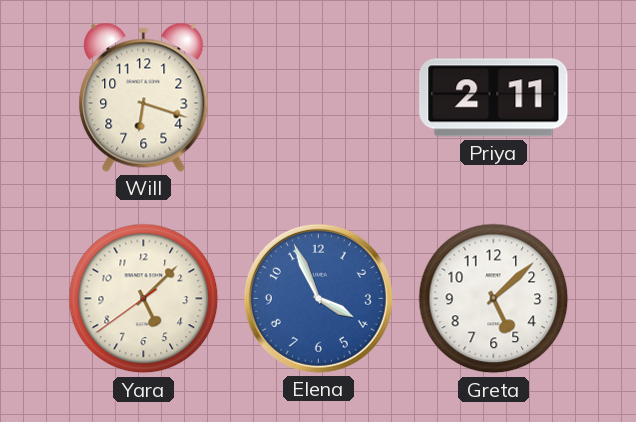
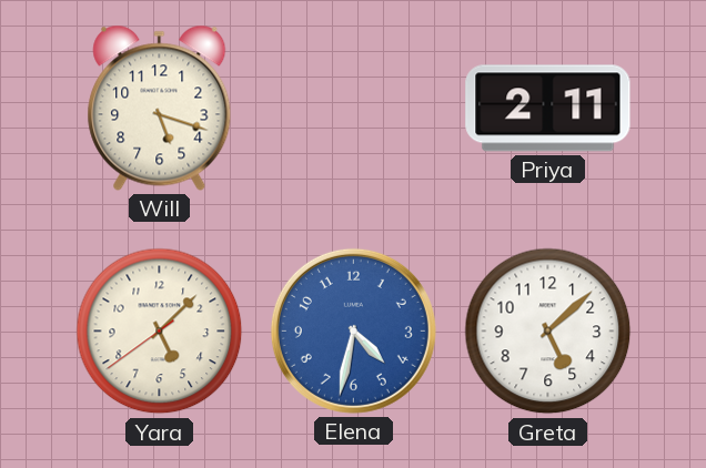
Will: 6:18 -> 5:18
Elena: 3:56 -> 4:32
